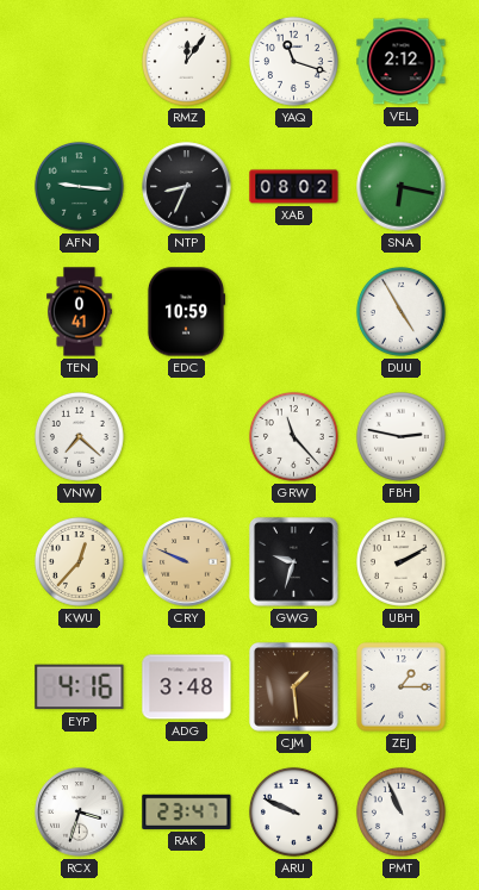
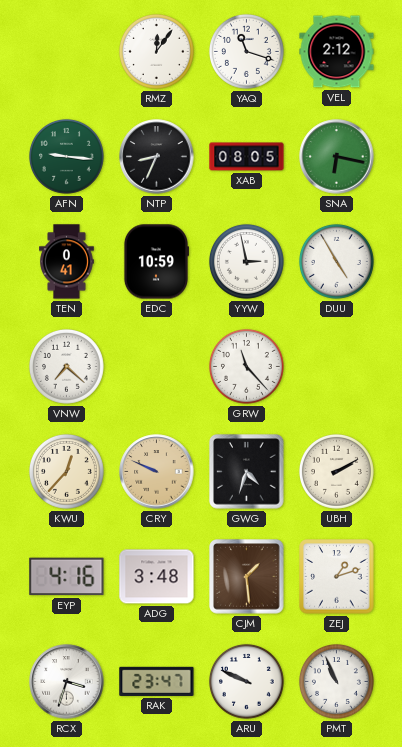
XAB: 08:02 -> 08:05
YYW: none -> 2:58
FBH: 2:47 -> none
GWG: 9:33 -> 4:33
ZEJ: 1:15 -> 1:12
